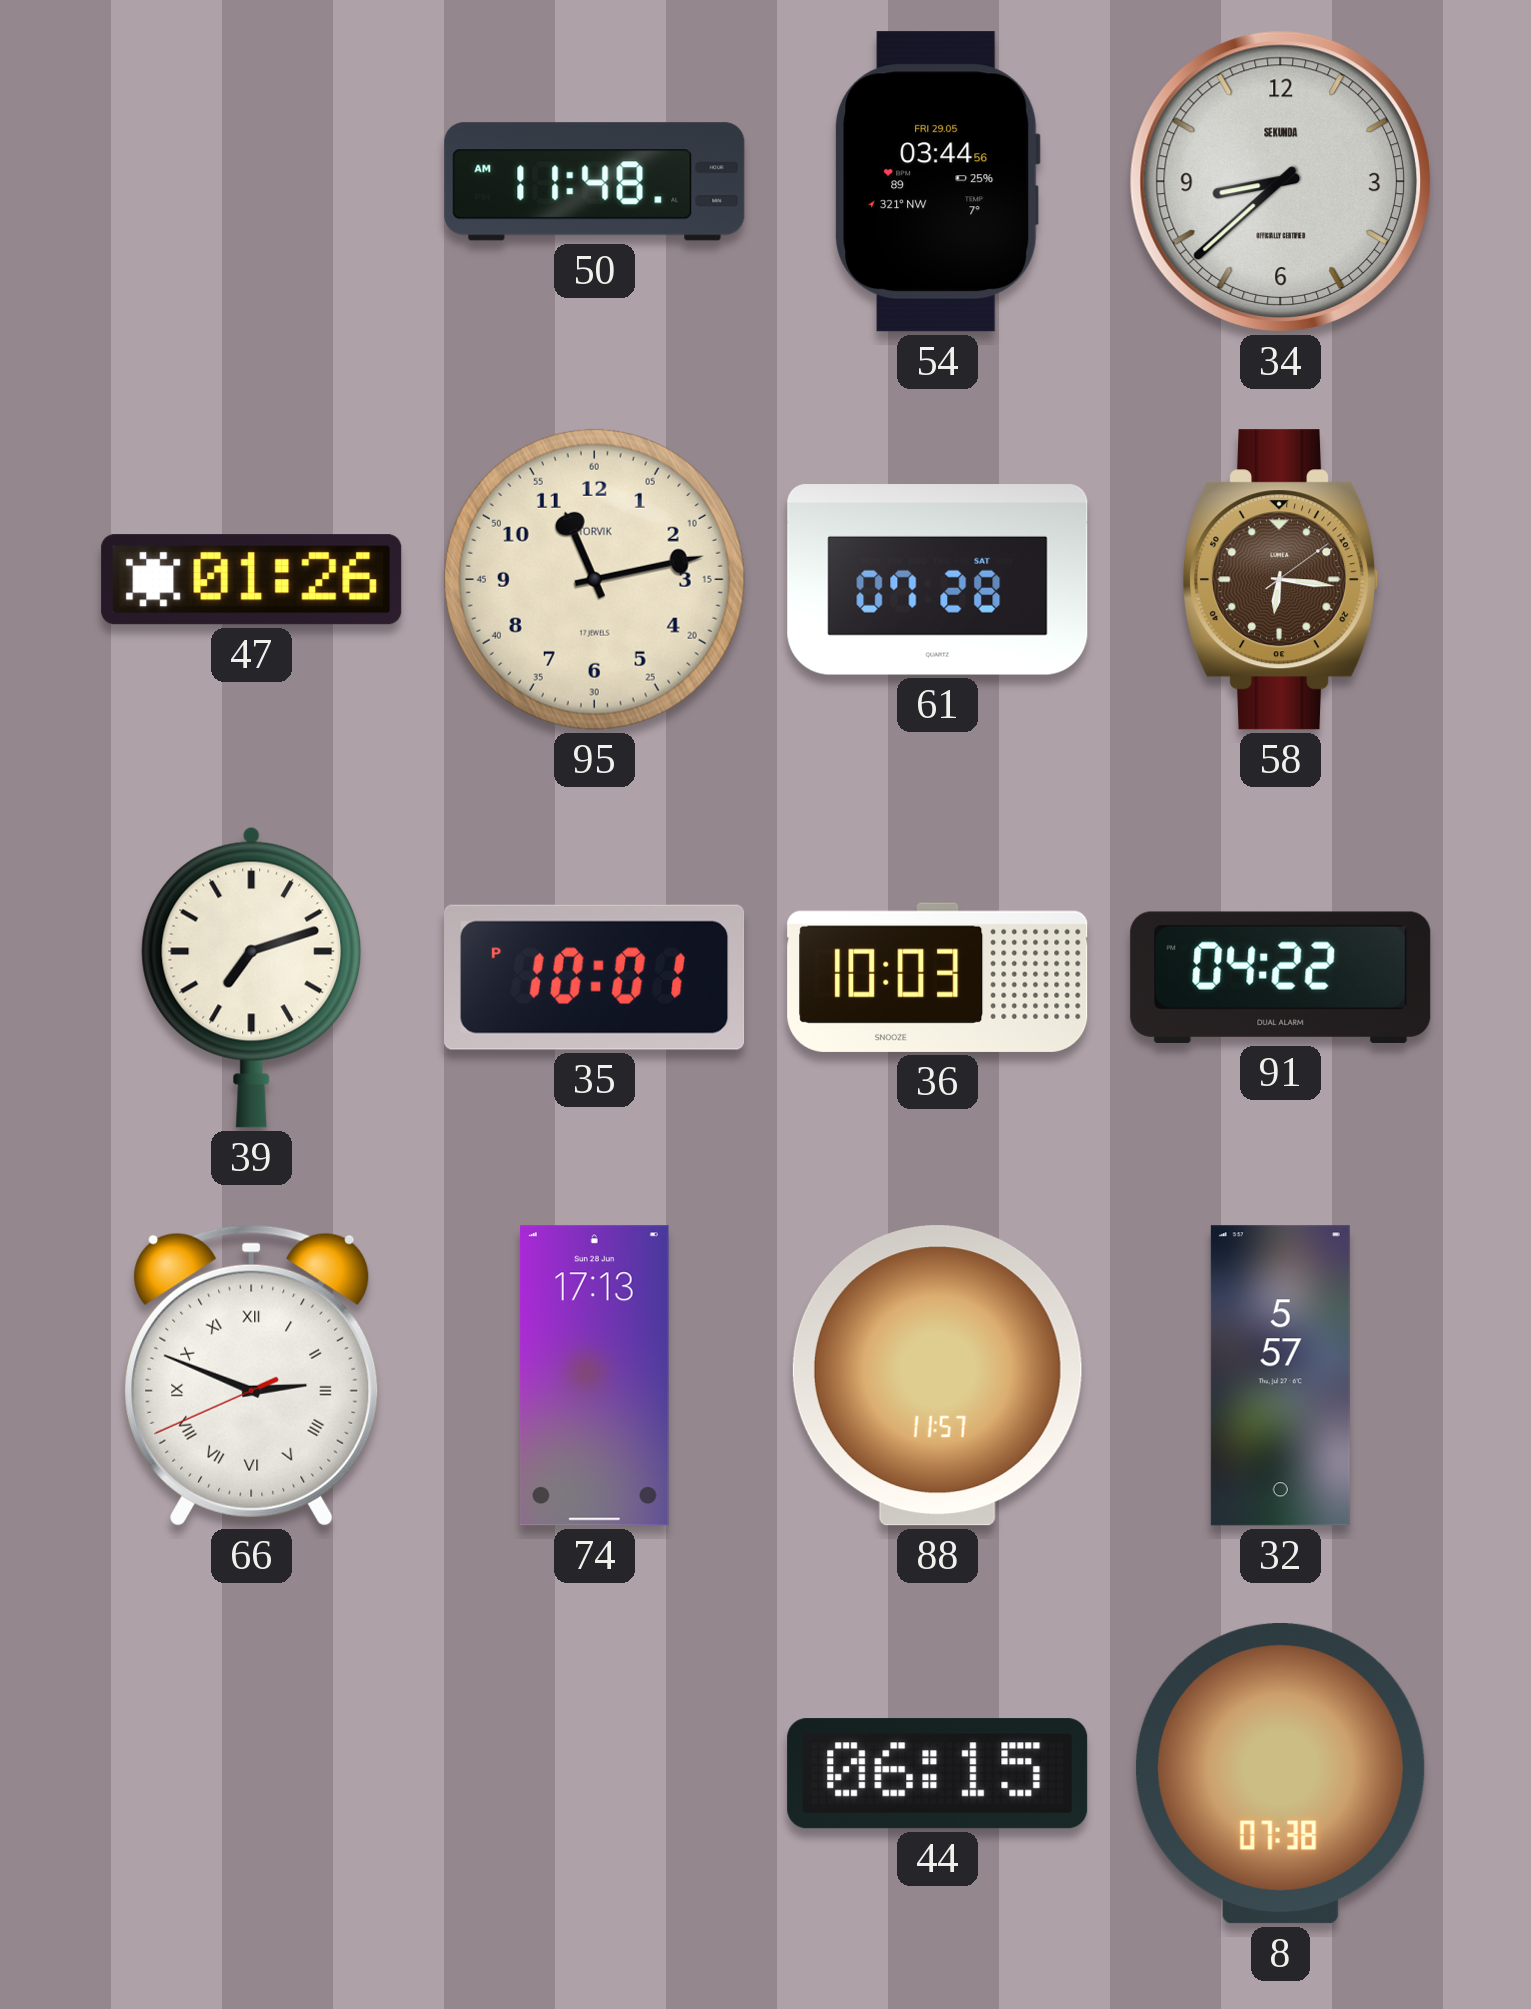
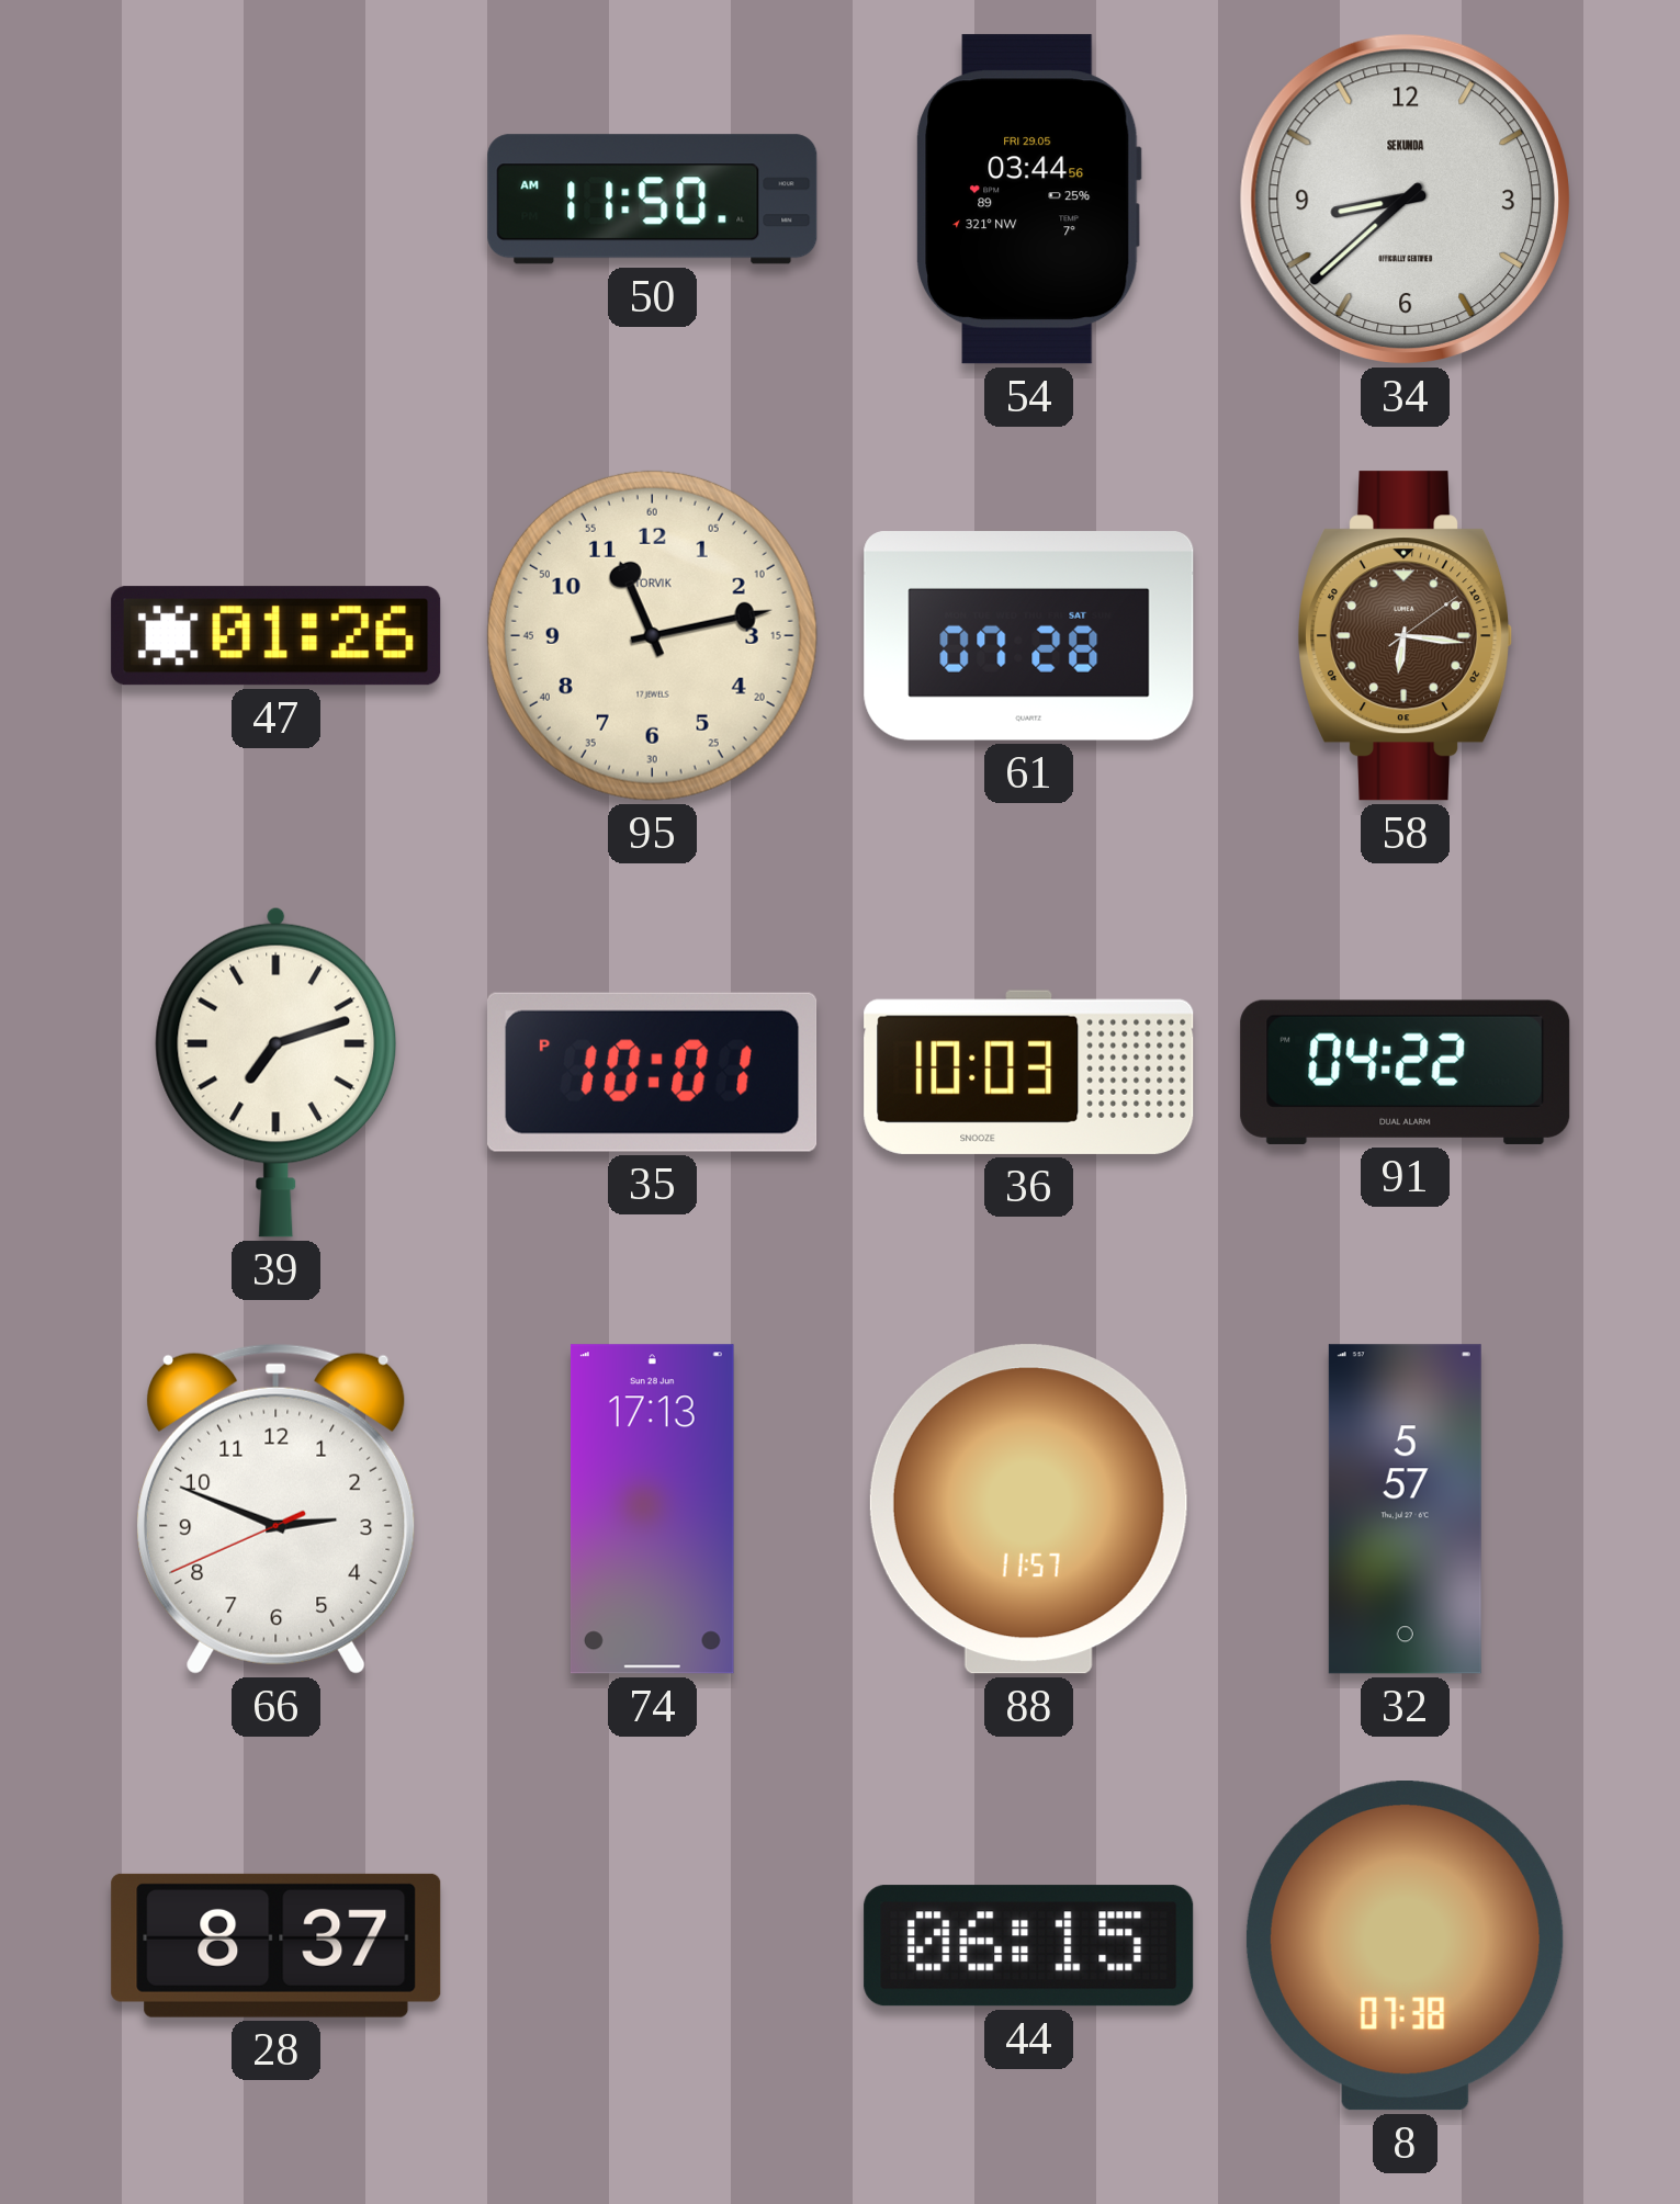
50: 11:48 -> 11:50
66 numerals: Roman -> Arabic
28: none -> 8:37
